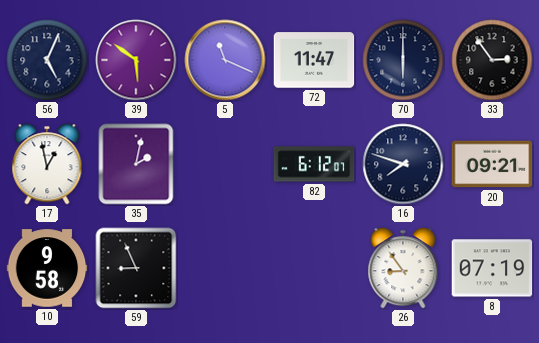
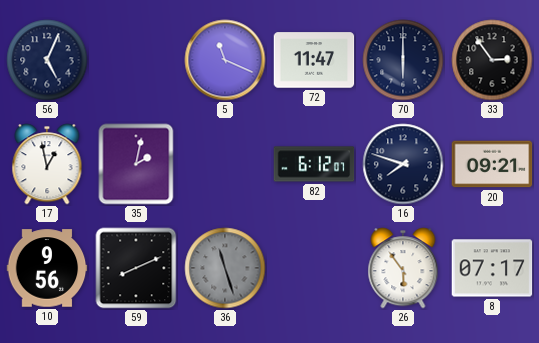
39: 5:51 -> none
10: 9:58 -> 9:56
59: 8:56 -> 8:11
36: none -> 11:27
26: 8:54 -> 5:54
8: 07:19 -> 07:17
